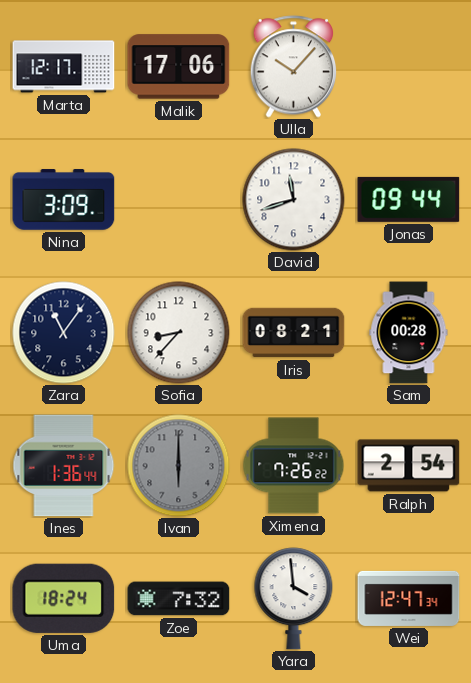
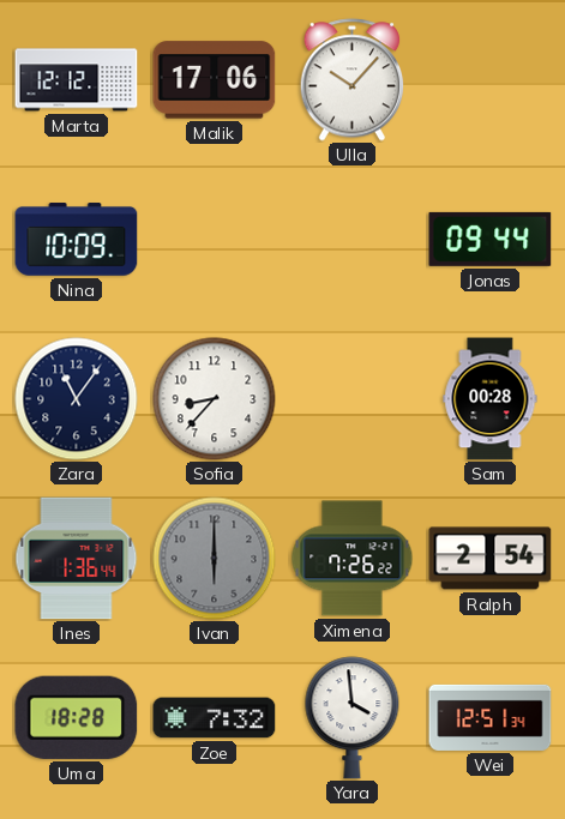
Marta: 12:17 -> 12:12
Nina: 3:09 -> 10:09
David: 11:42 -> none
Iris: 08:21 -> none
Uma: 18:24 -> 18:28
Wei: 12:47 -> 12:51
